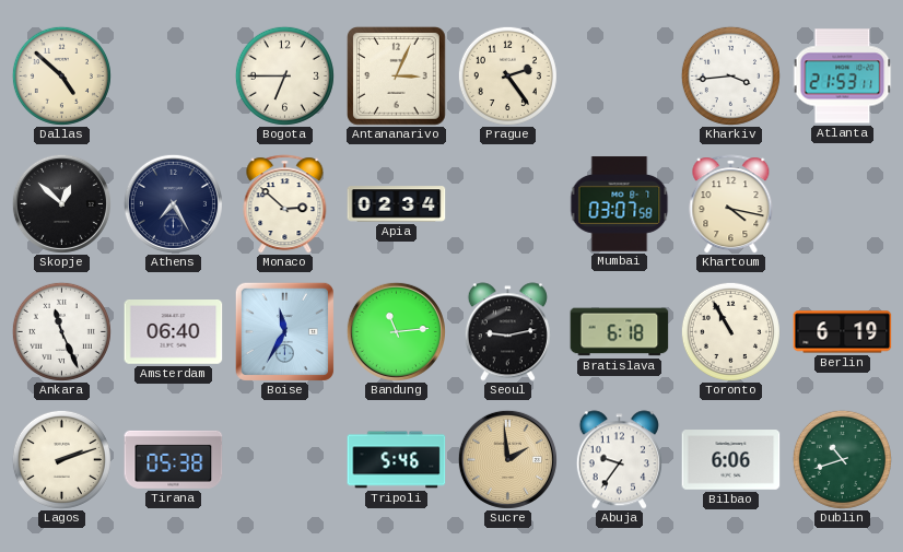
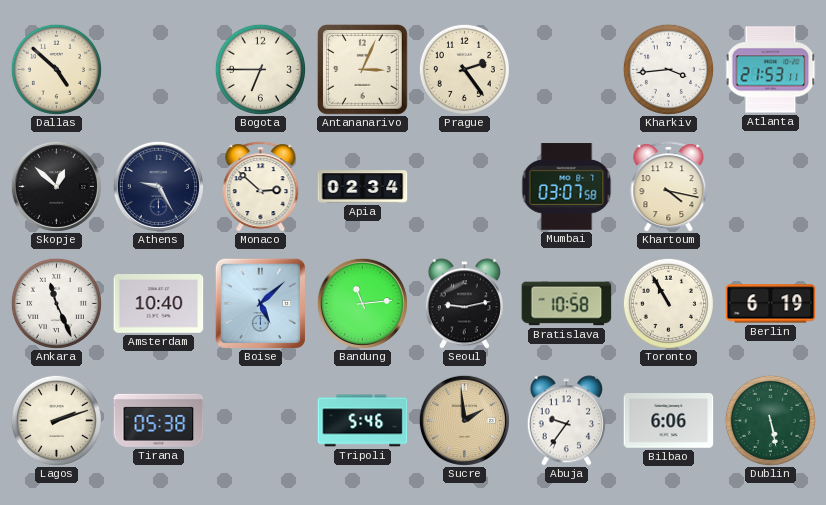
Athens: 7:25 -> 9:25
Amsterdam: 06:40 -> 10:40
Boise: 11:35 -> 5:08
Bratislava: 6:18 -> 10:58
Dublin: 10:42 -> 5:28
